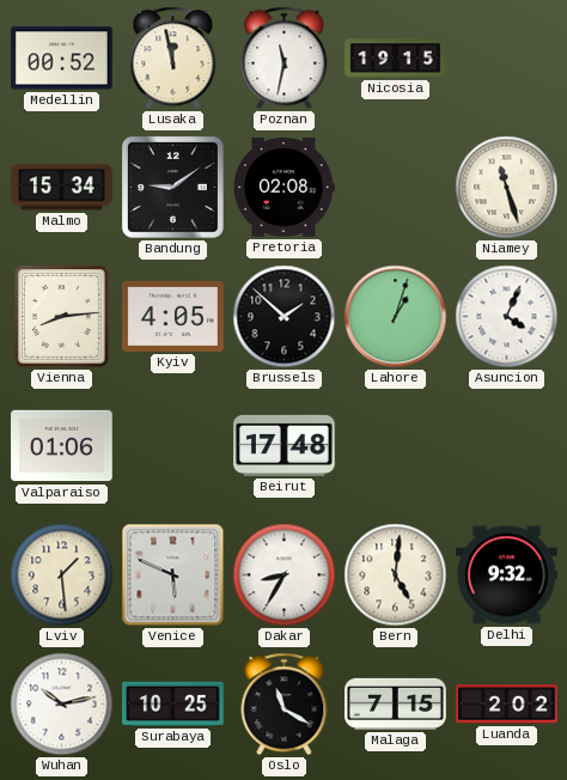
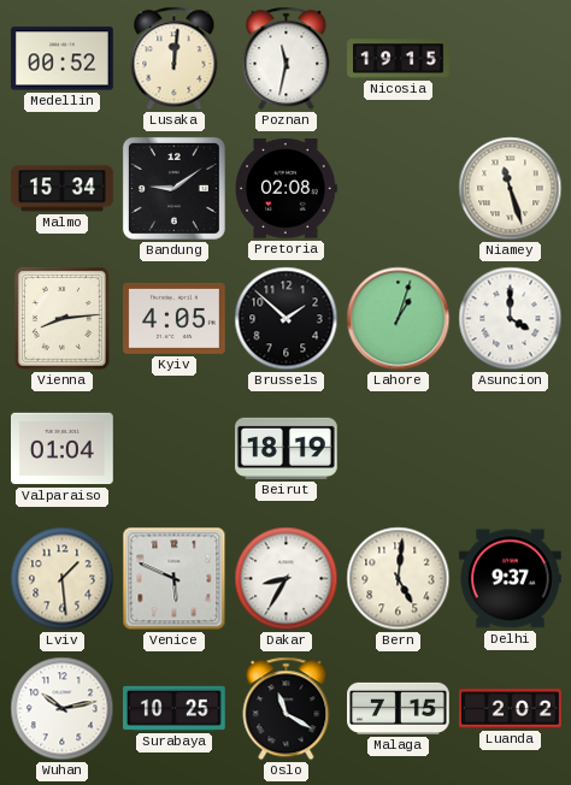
Lusaka: 11:58 -> 12:01
Asuncion: 4:04 -> 4:00
Valparaiso: 01:06 -> 01:04
Beirut: 17:48 -> 18:19
Delhi: 9:32 -> 9:37
